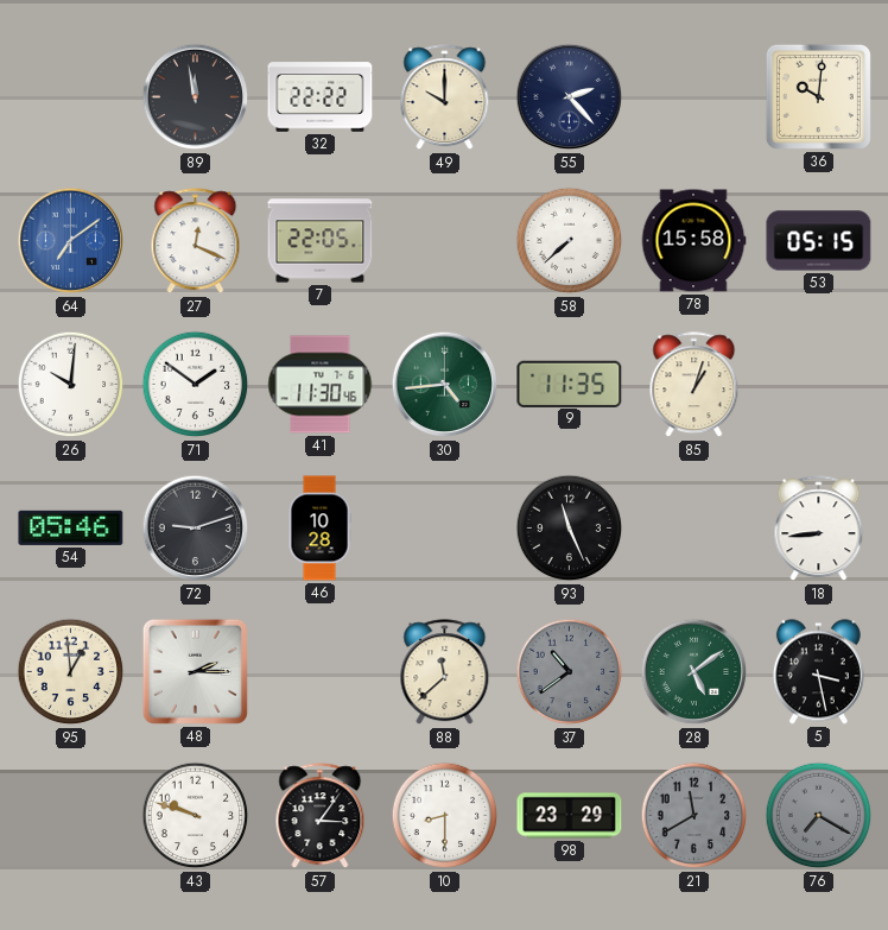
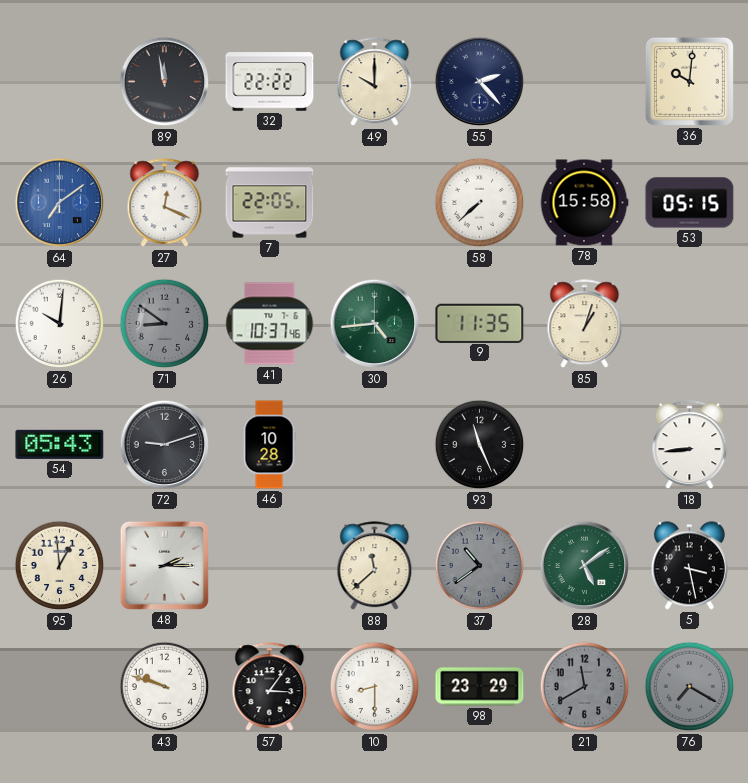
71: 1:51 -> 8:51
71 dial: white -> grey
41: 11:30 -> 10:37
54: 05:46 -> 05:43
